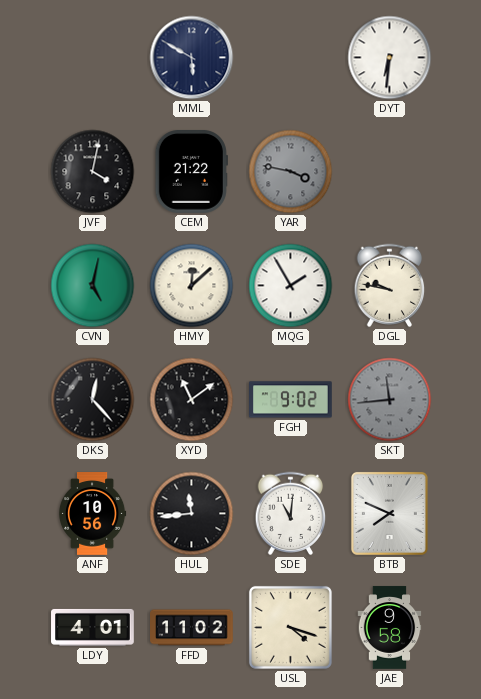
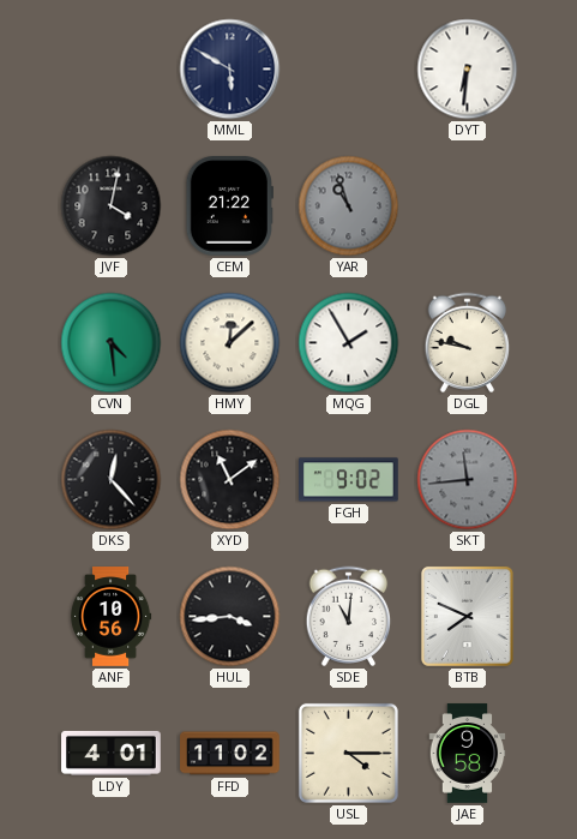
YAR: 3:47 -> 10:57
CVN: 5:02 -> 4:29
HUL: 11:44 -> 3:44
USL: 4:18 -> 4:15
